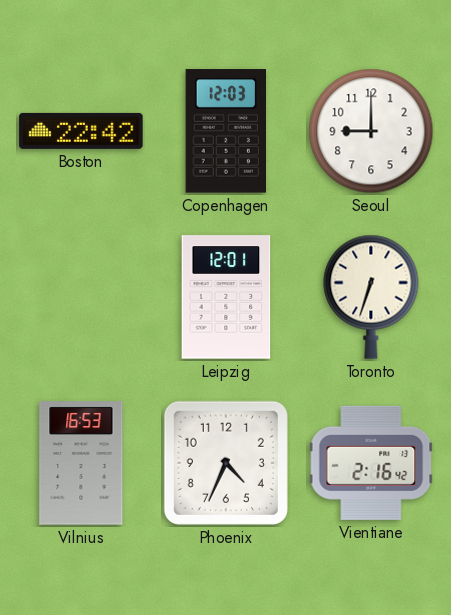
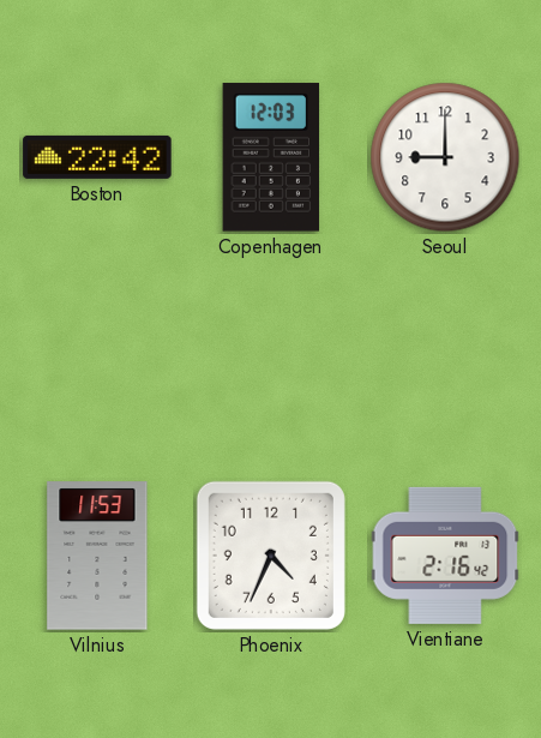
Leipzig: 12:01 -> none
Toronto: 6:33 -> none
Vilnius: 16:53 -> 11:53
